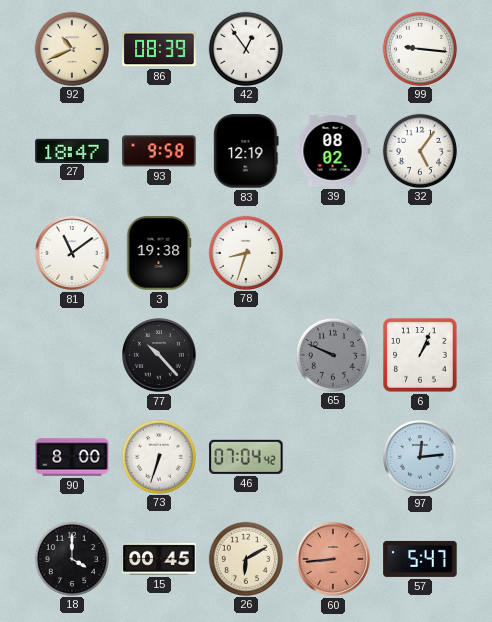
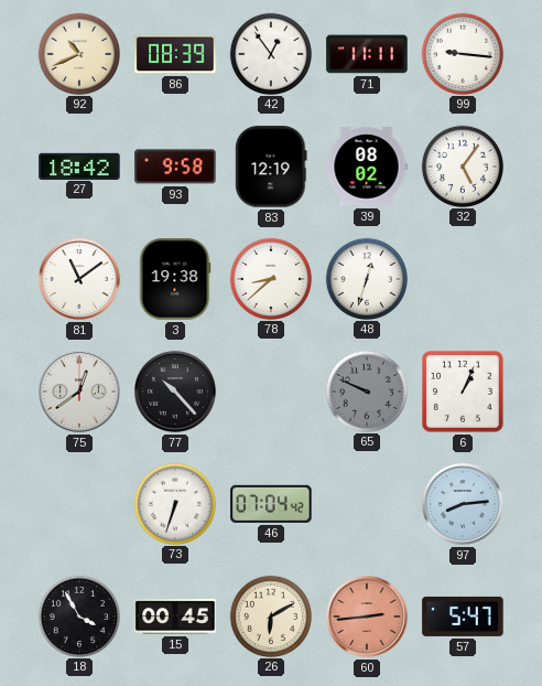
71: none -> 11:11
27: 18:47 -> 18:42
78: 8:33 -> 8:38
48: none -> 12:33
75: none -> 12:39
90: 8:00 -> none
97: 12:14 -> 8:14
18: 4:00 -> 3:55
60: 8:44 -> 2:44
